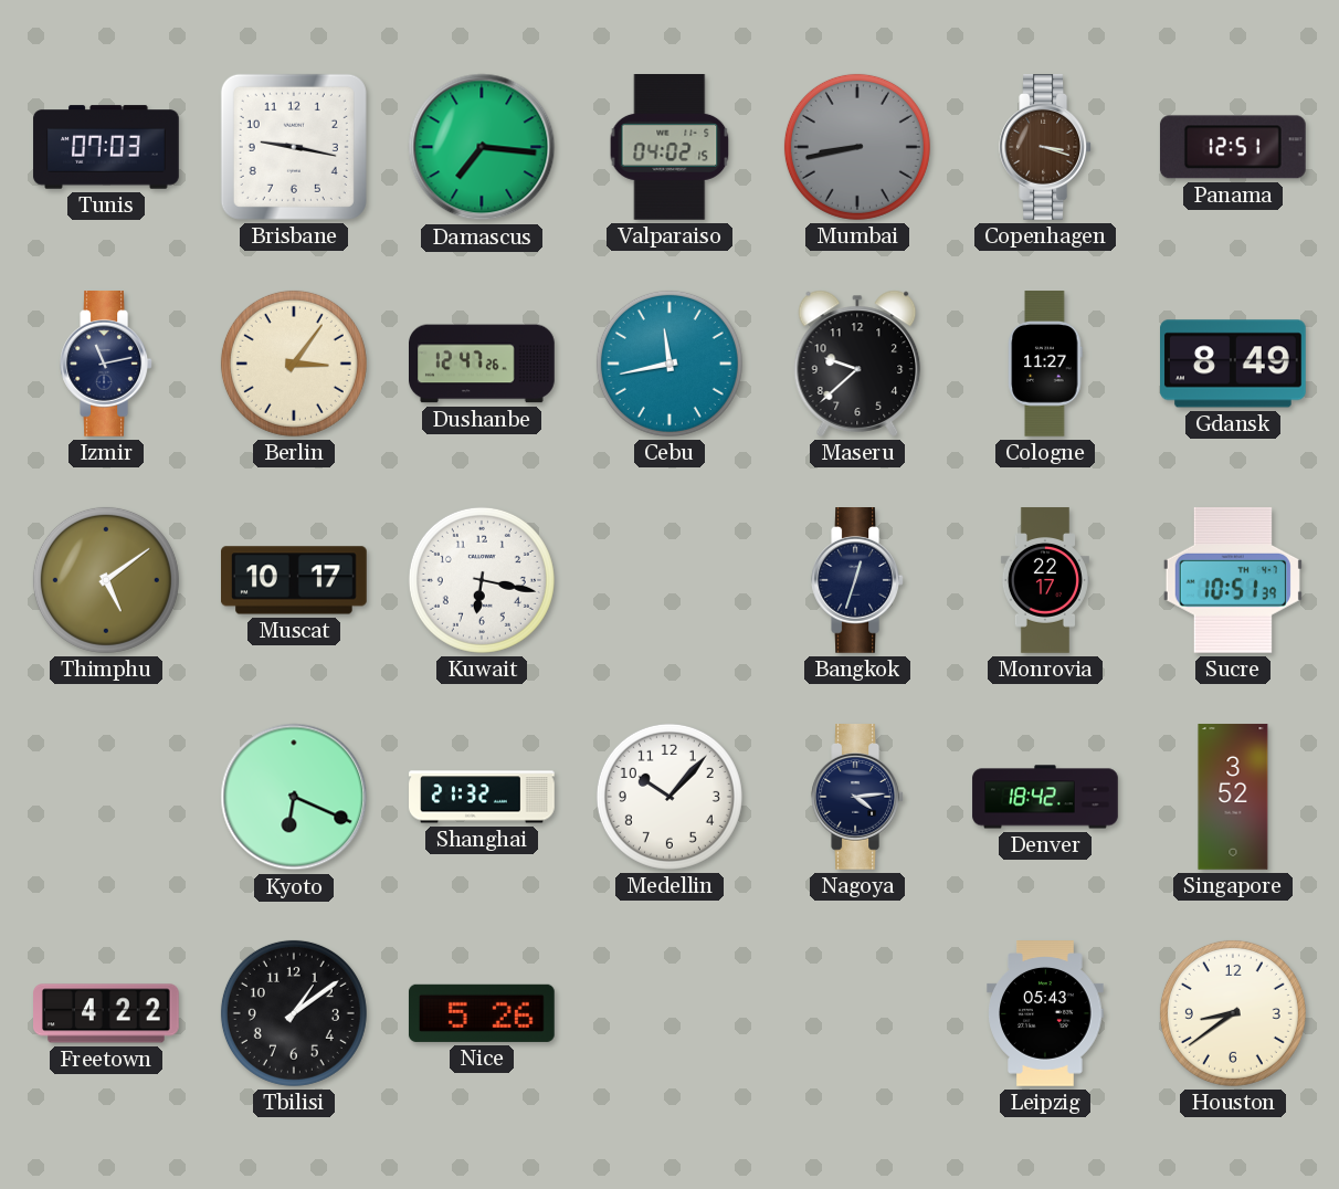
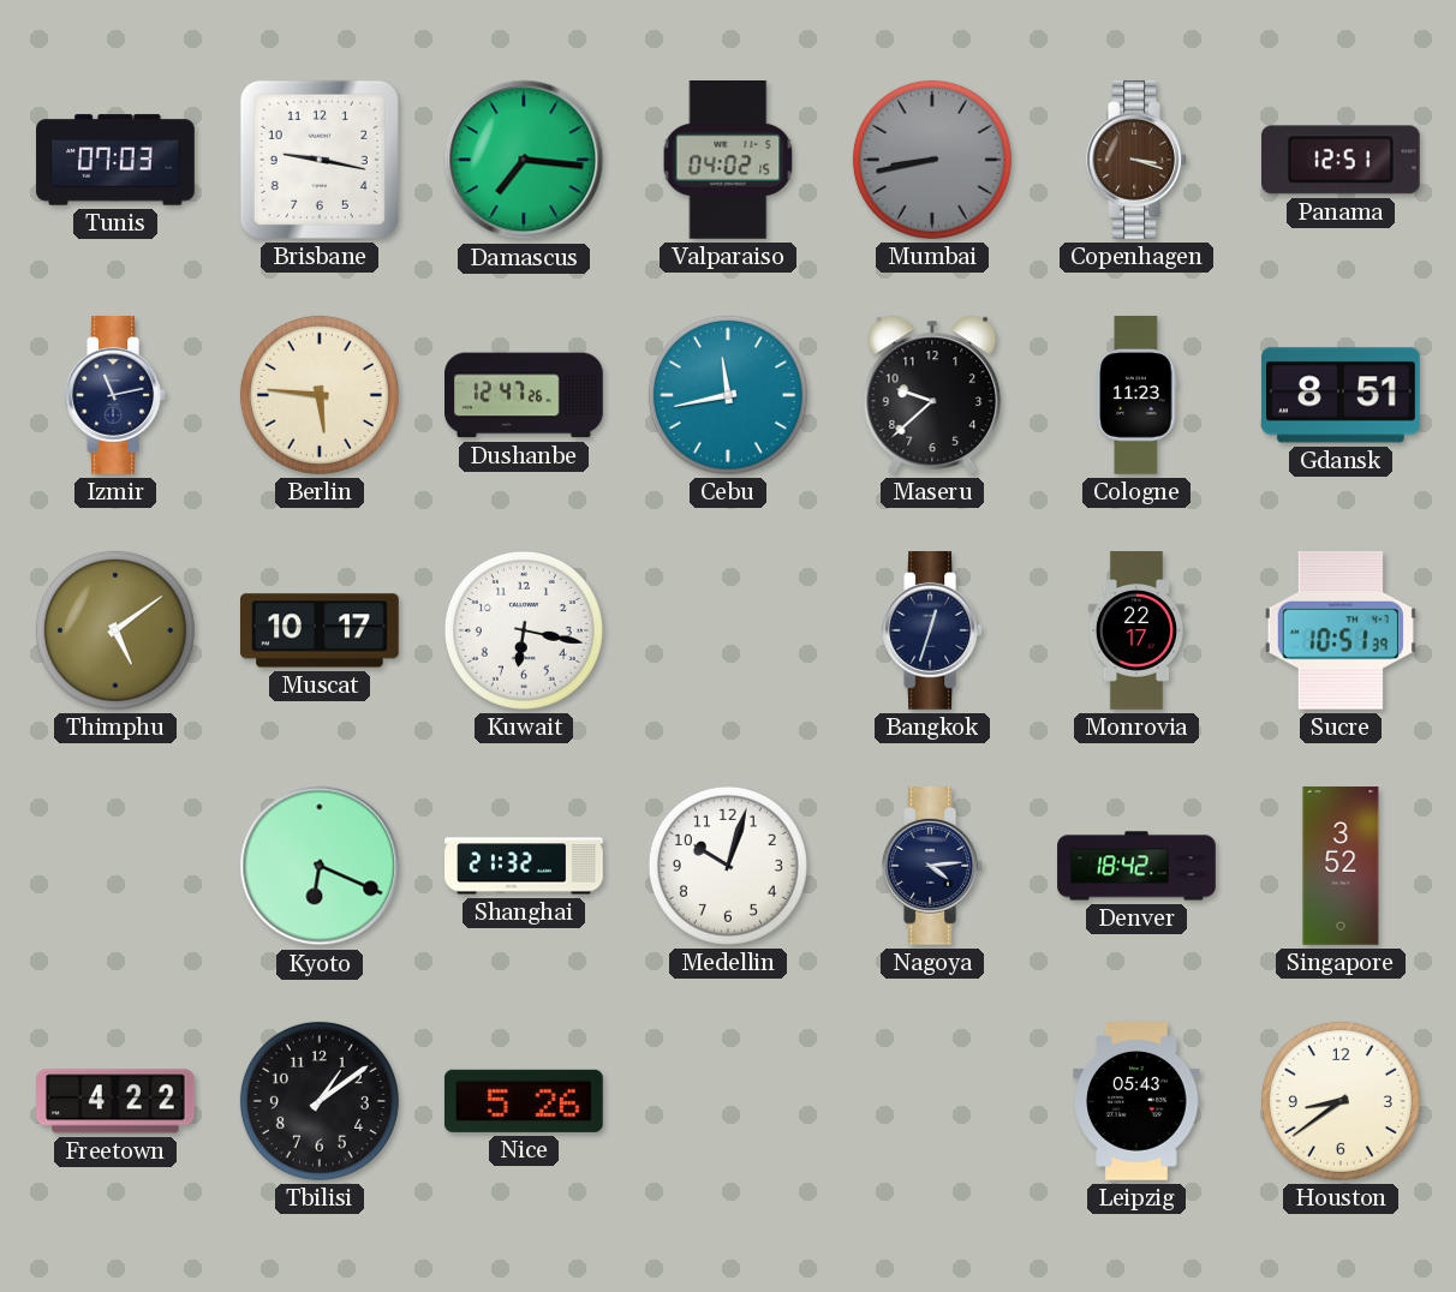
Berlin: 3:06 -> 5:46
Cologne: 11:27 -> 11:23
Gdansk: 8:49 -> 8:51
Medellin: 10:07 -> 10:03
